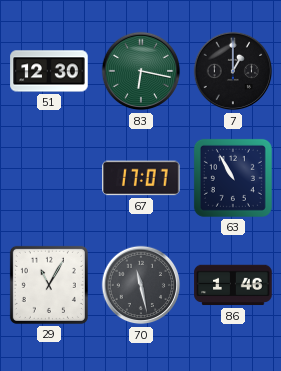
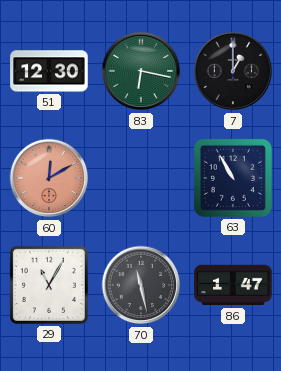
60: none -> 12:10
67: 17:07 -> none
86: 1:46 -> 1:47
